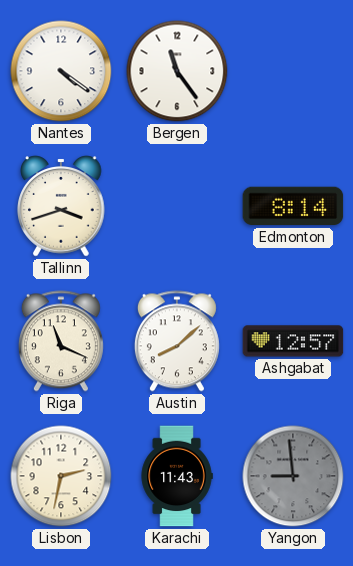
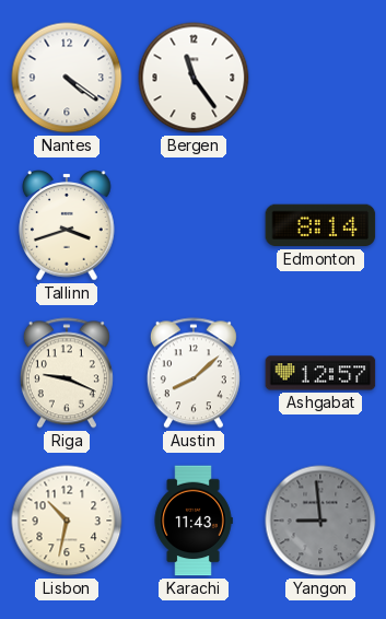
Riga: 11:19 -> 9:19
Lisbon: 2:32 -> 10:32
